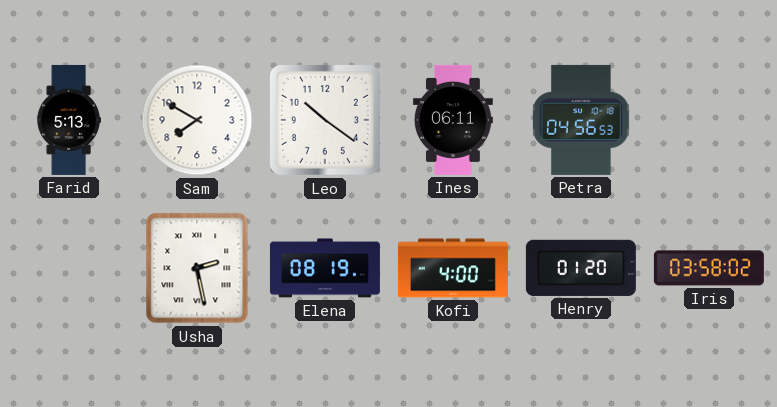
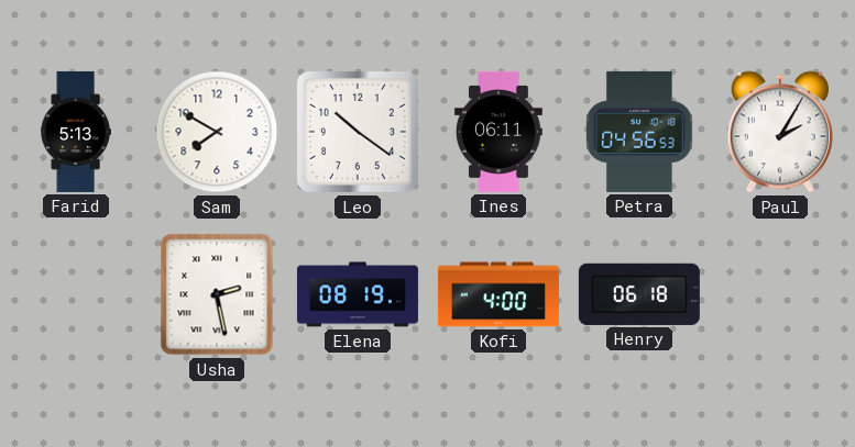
Paul: none -> 2:05
Henry: 01:20 -> 06:18
Iris: 03:58 -> none
